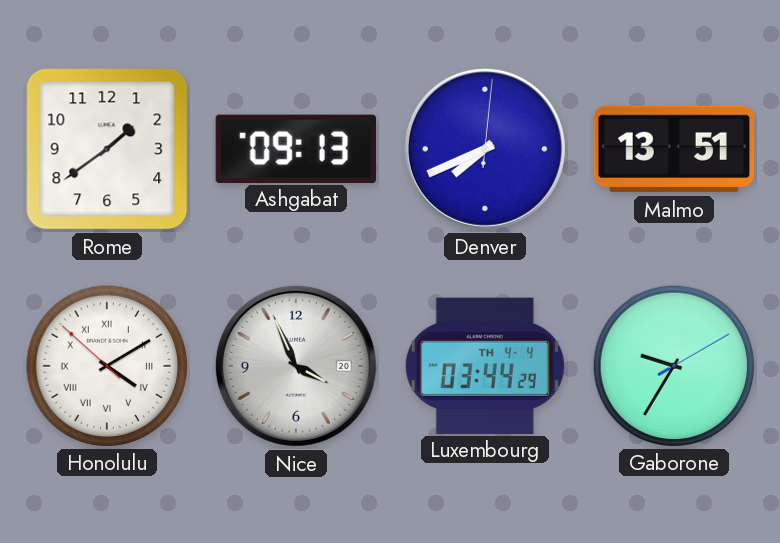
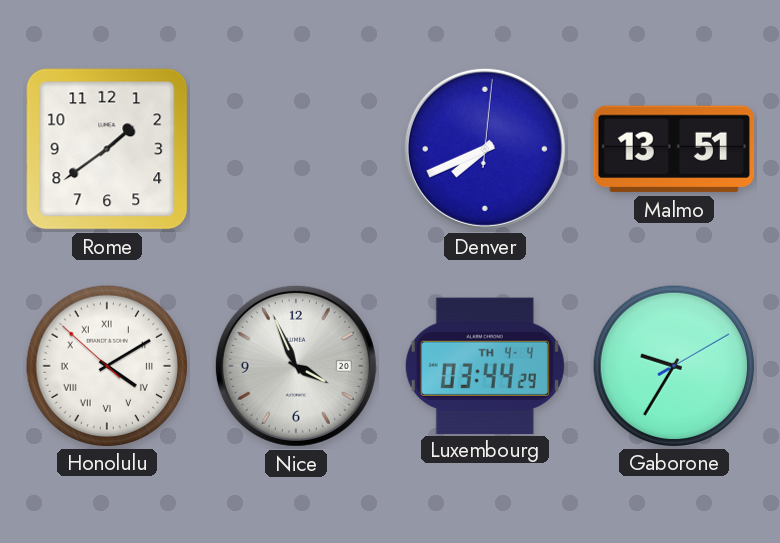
Ashgabat: 09:13 -> none
